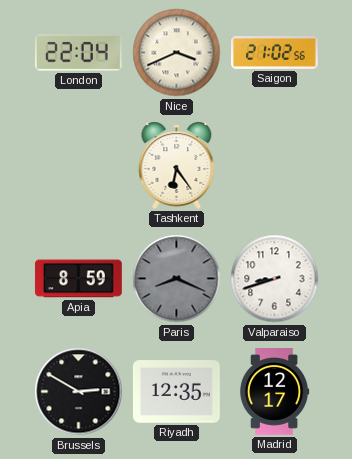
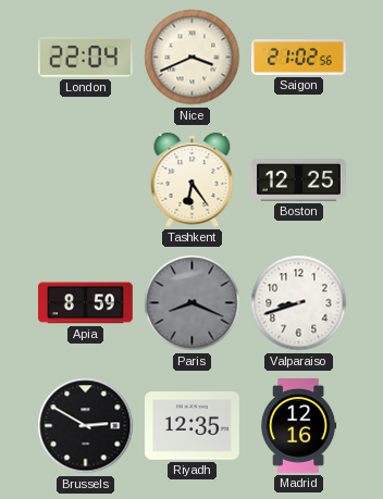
Boston: none -> 12:25
Madrid: 12:17 -> 12:16
